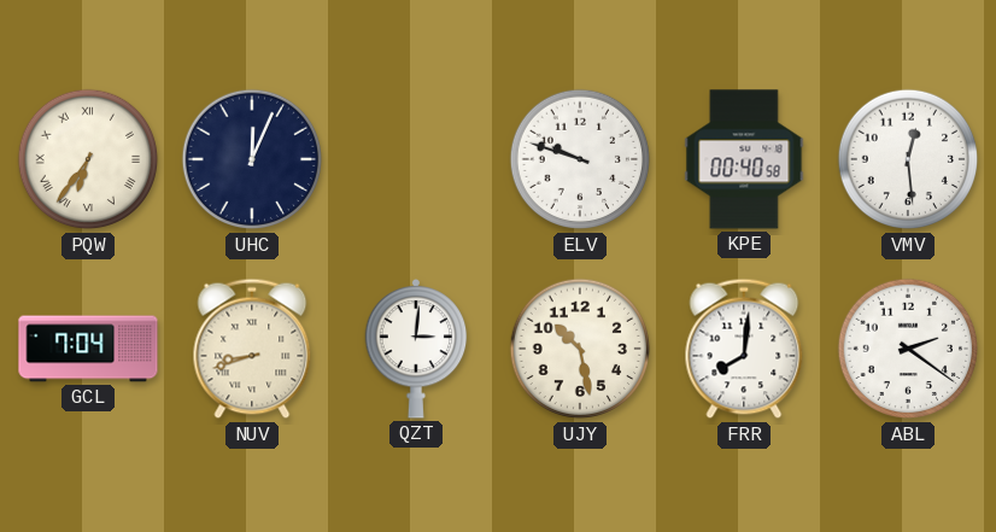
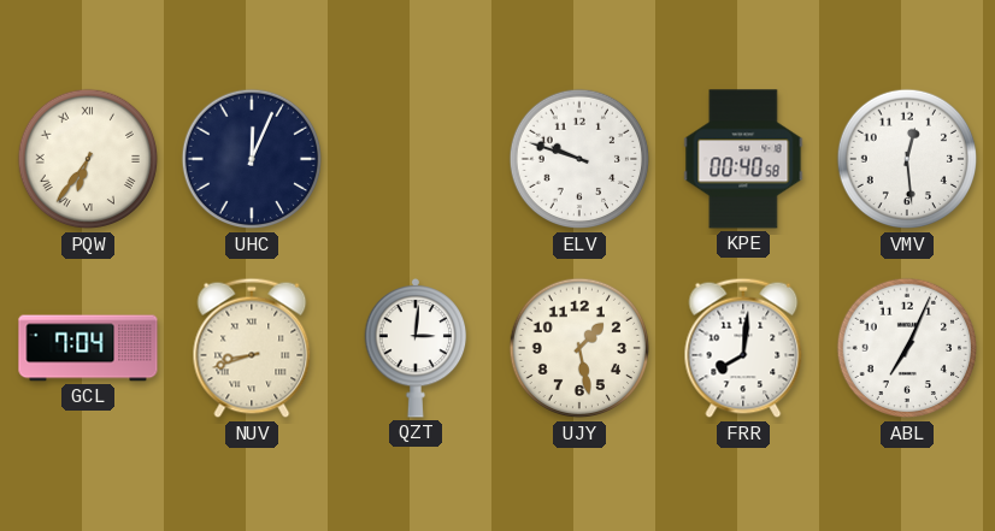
UJY: 10:28 -> 1:28
ABL: 2:21 -> 7:04
